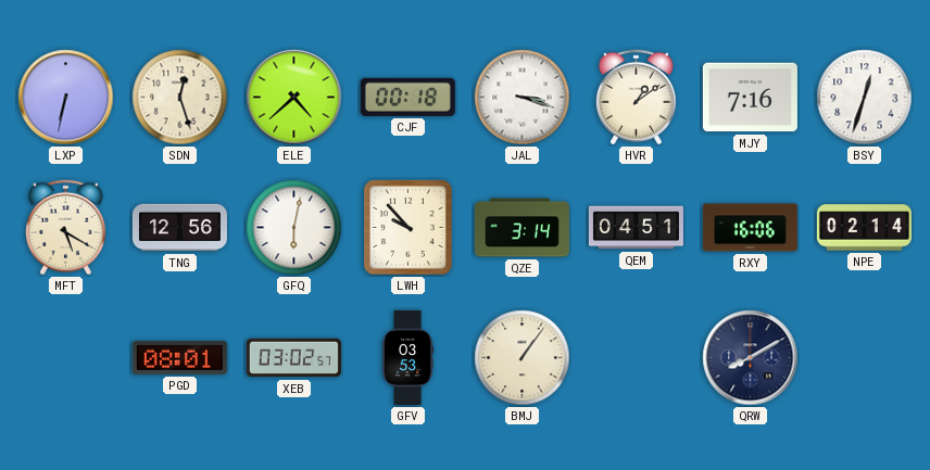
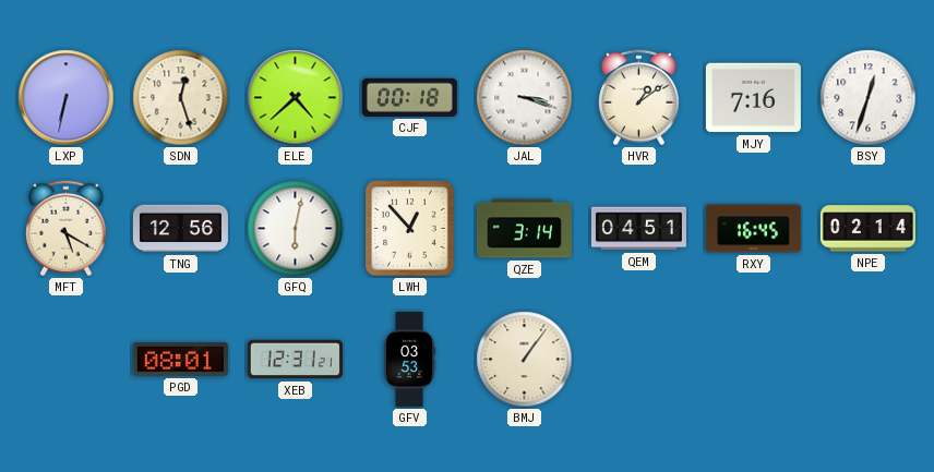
LWH: 9:53 -> 12:53
RXY: 16:06 -> 16:45
XEB: 03:02 -> 12:31
QRW: 8:10 -> none
